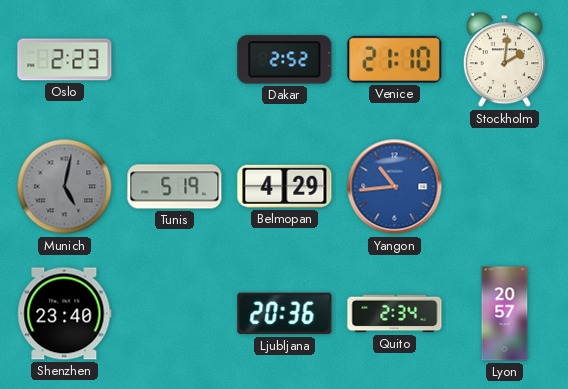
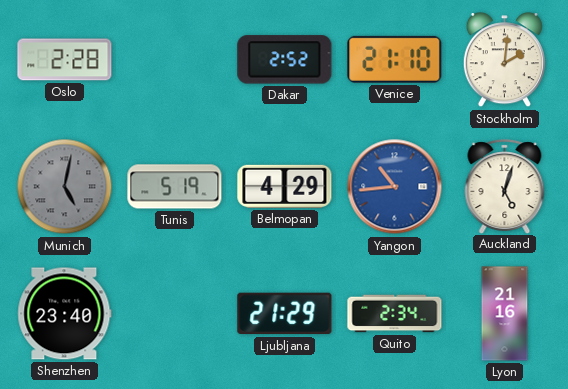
Oslo: 2:23 -> 2:28
Auckland: none -> 5:03
Ljubljana: 20:36 -> 21:29
Lyon: 20:57 -> 21:16
